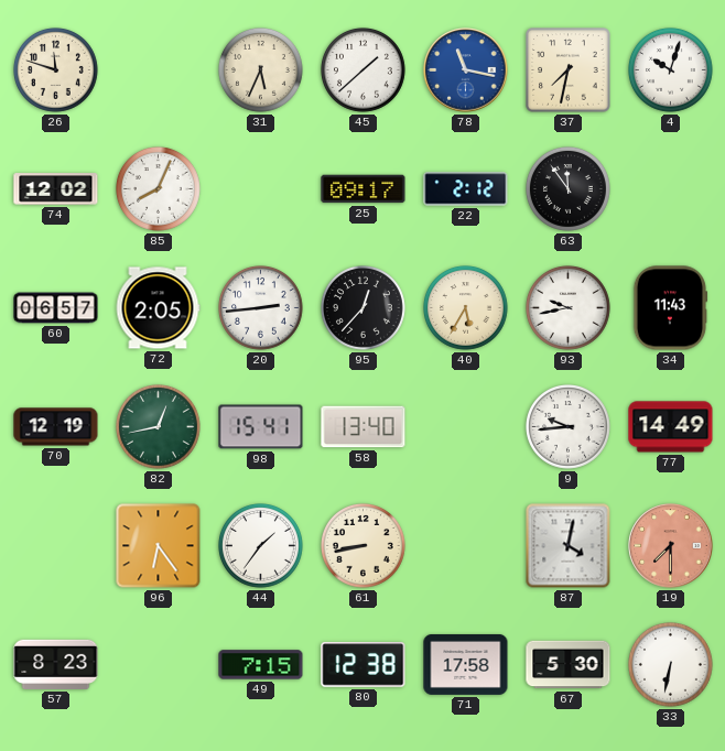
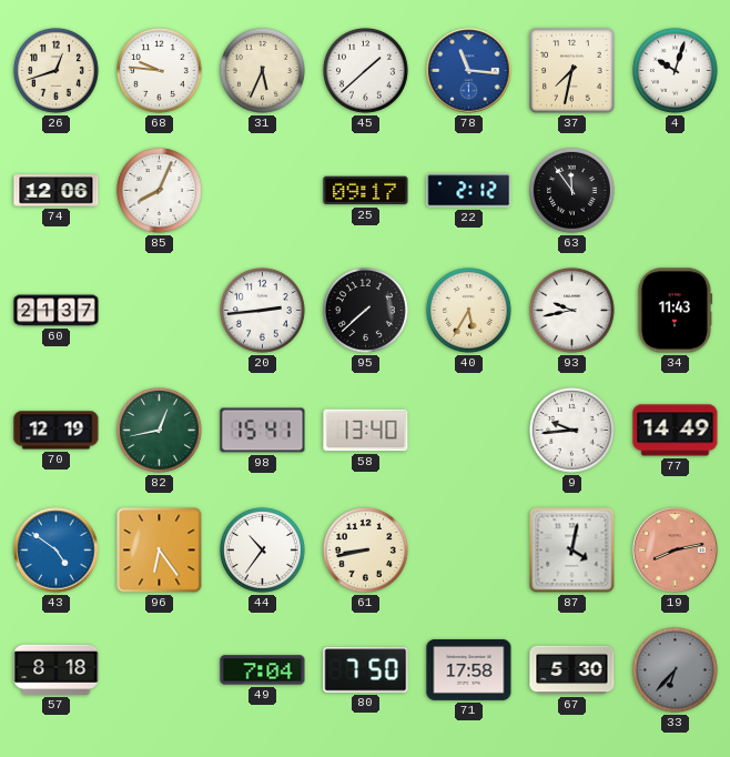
26: 11:48 -> 12:42
68: none -> 9:46
78: 11:17 -> 11:16
74: 12:02 -> 12:06
60: 06:57 -> 21:37
72: 2:05 -> none
95: 12:37 -> 7:38
43: none -> 4:51
44: 1:36 -> 10:36
19: 7:30 -> 8:13
57: 8:23 -> 8:18
49: 7:15 -> 7:04
80: 12:38 -> 7:50
33: 6:32 -> 6:37
33 dial: white -> grey
